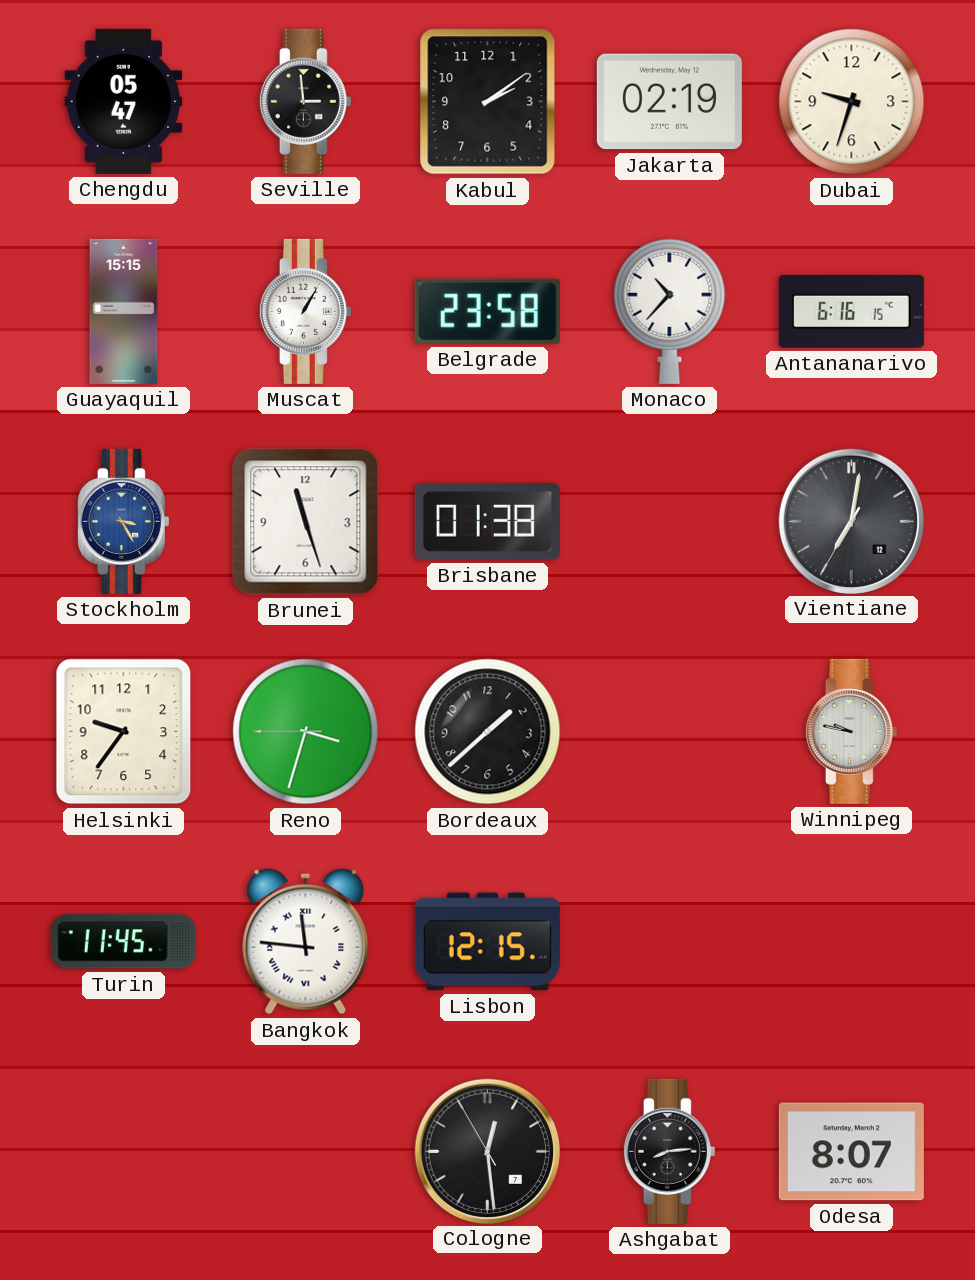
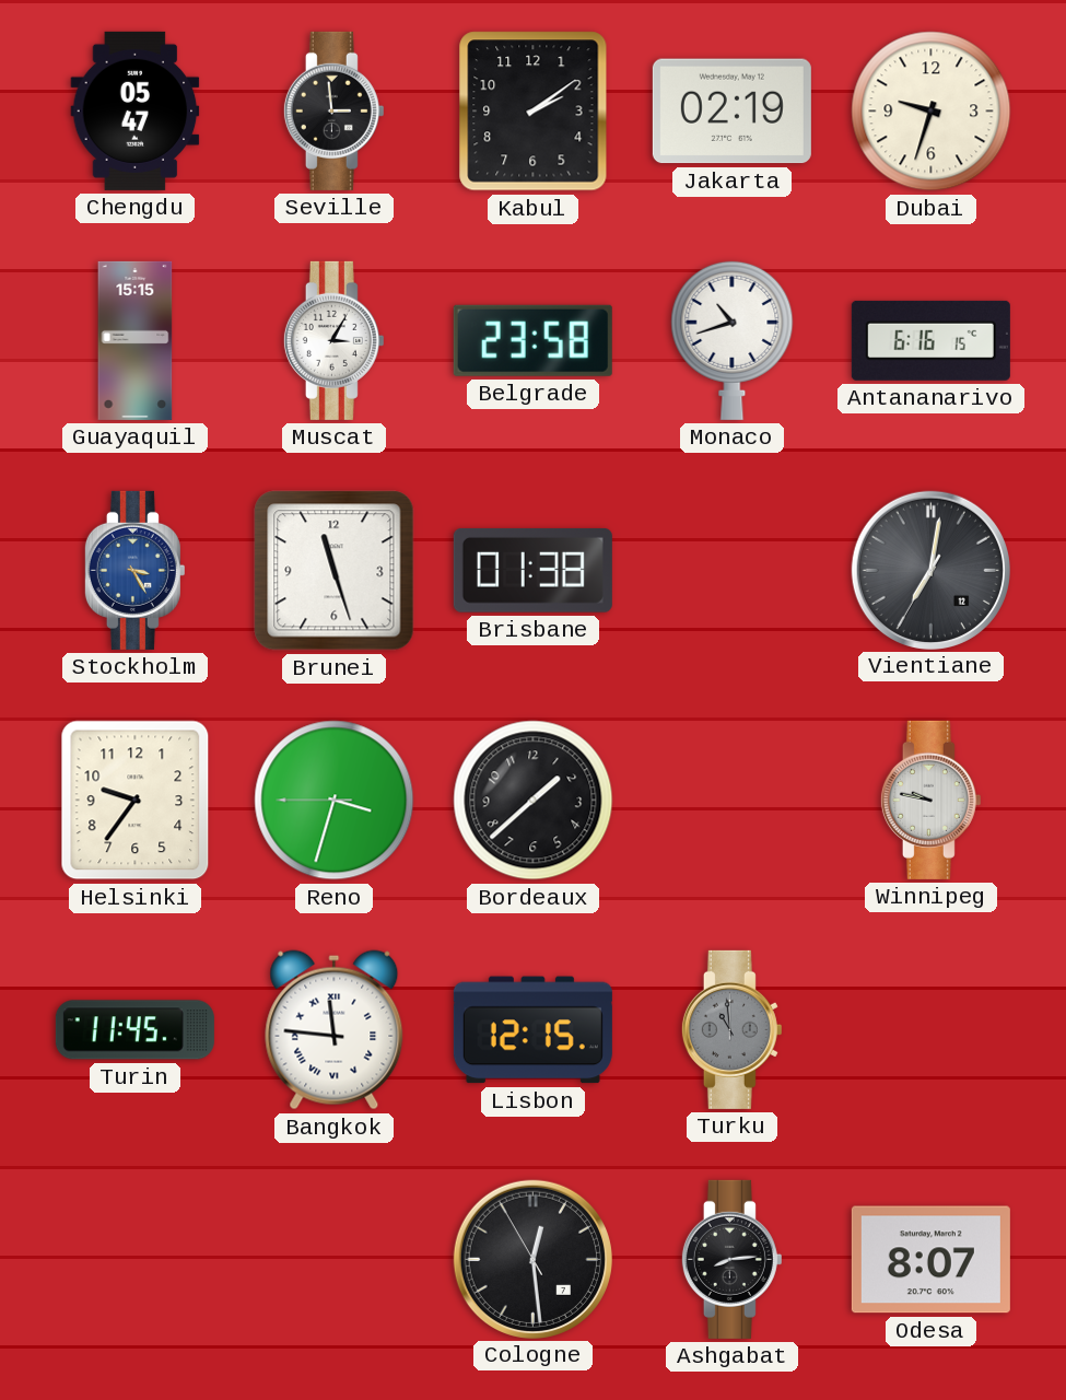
Muscat: 1:05 -> 3:05
Monaco: 10:37 -> 10:42
Turku: none -> 10:59
